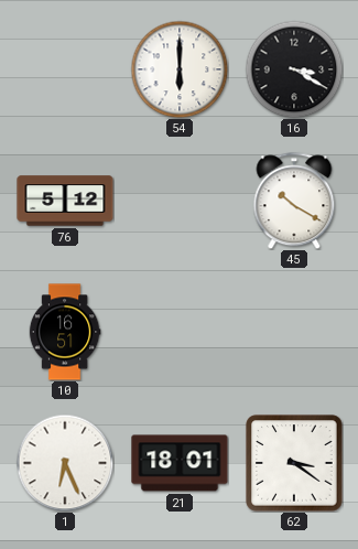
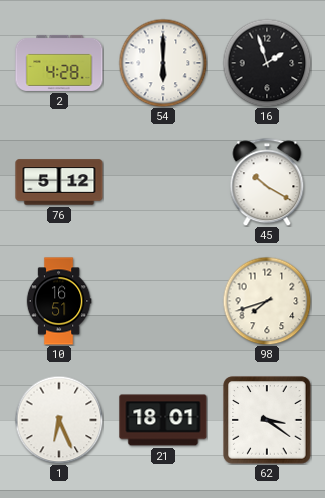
2: none -> 4:28
16: 3:20 -> 1:57
98: none -> 7:42
